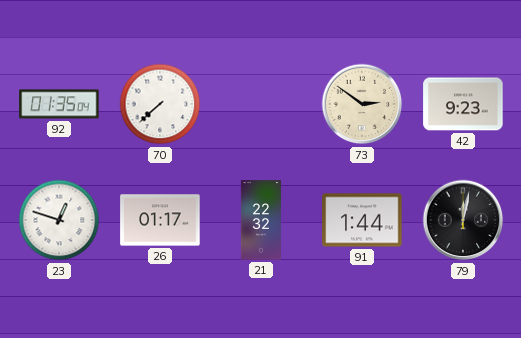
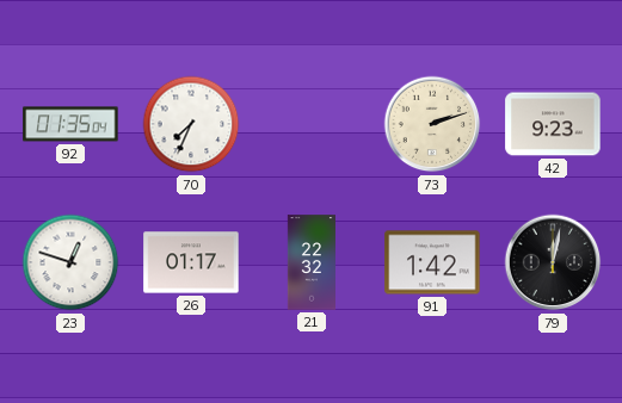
70: 7:38 -> 7:34
73: 2:51 -> 2:12
91: 1:44 -> 1:42
